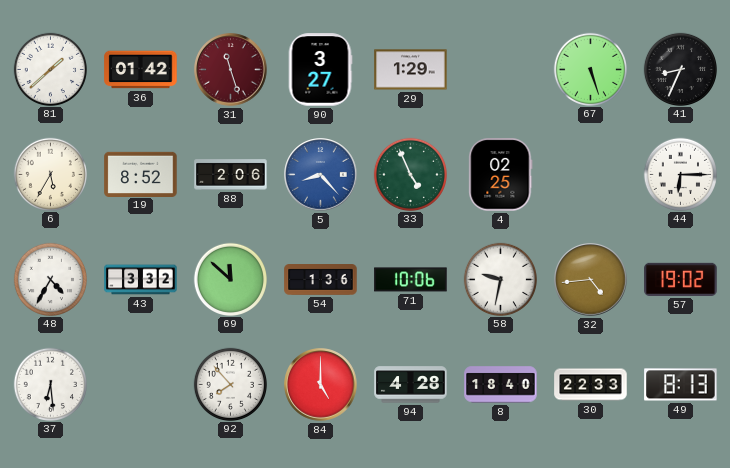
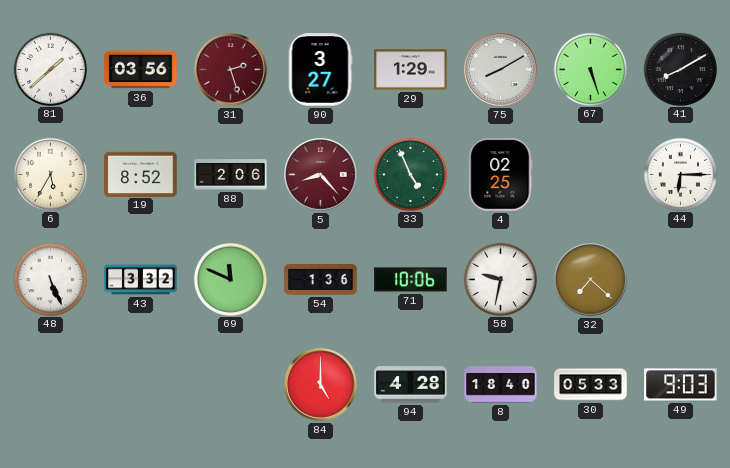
36: 01:42 -> 03:56
31: 11:27 -> 2:27
75: none -> 8:10
41: 8:34 -> 8:10
5 dial: blue -> burgundy
48: 4:35 -> 5:26
69: 11:52 -> 11:49
32: 4:44 -> 7:22
57: 19:02 -> none
37: 6:29 -> none
92: 7:53 -> none
30: 22:33 -> 05:33
49: 8:13 -> 9:03
